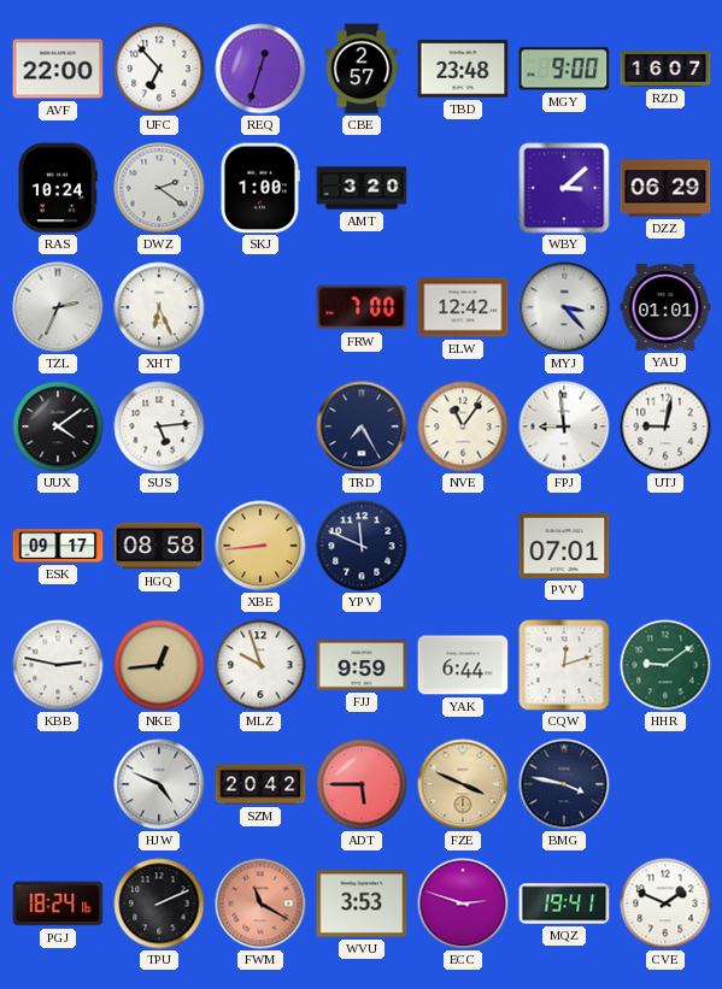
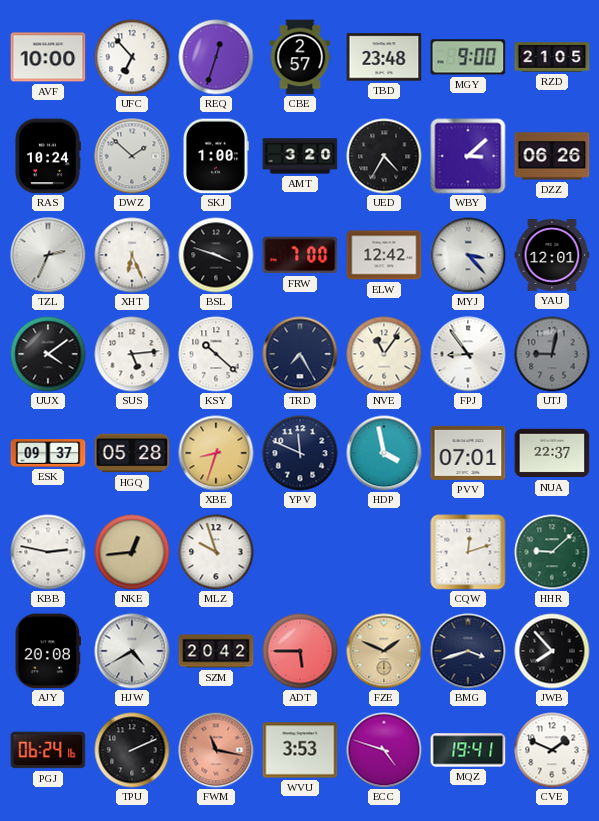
AVF: 22:00 -> 10:00
RZD: 16:07 -> 21:05
DWZ: 2:21 -> 1:52
UED: none -> 4:35
DZZ: 06:29 -> 06:26
BSL: none -> 3:48
YAU: 01:01 -> 12:01
KSY: none -> 10:22
FPJ: 8:59 -> 8:54
UTJ dial: white -> grey
ESK: 09:17 -> 09:37
HGQ: 08:58 -> 05:28
XBE: 8:44 -> 8:33
HDP: none -> 3:58
NUA: none -> 22:37
FJJ: 9:59 -> none
YAK: 6:44 -> none
HHR: 9:09 -> 9:08
AJY: none -> 20:08
HJW: 4:49 -> 4:40
FZE: 3:49 -> 1:49
BMG: 3:47 -> 3:42
JWB: none -> 7:53
PGJ: 18:24 -> 06:24
FWM: 11:20 -> 11:17
ECC: 2:48 -> 4:48
